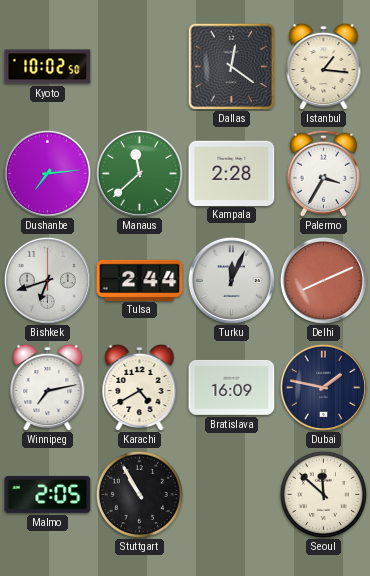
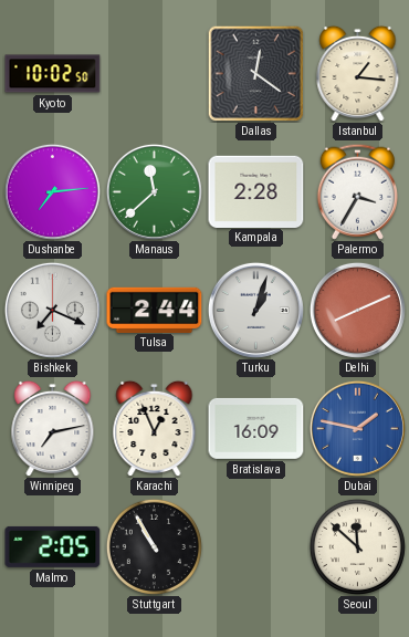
Bishkek: 6:42 -> 7:19
Turku: 12:04 -> 1:03
Karachi: 4:40 -> 12:56
Dubai dial: navy -> blue
